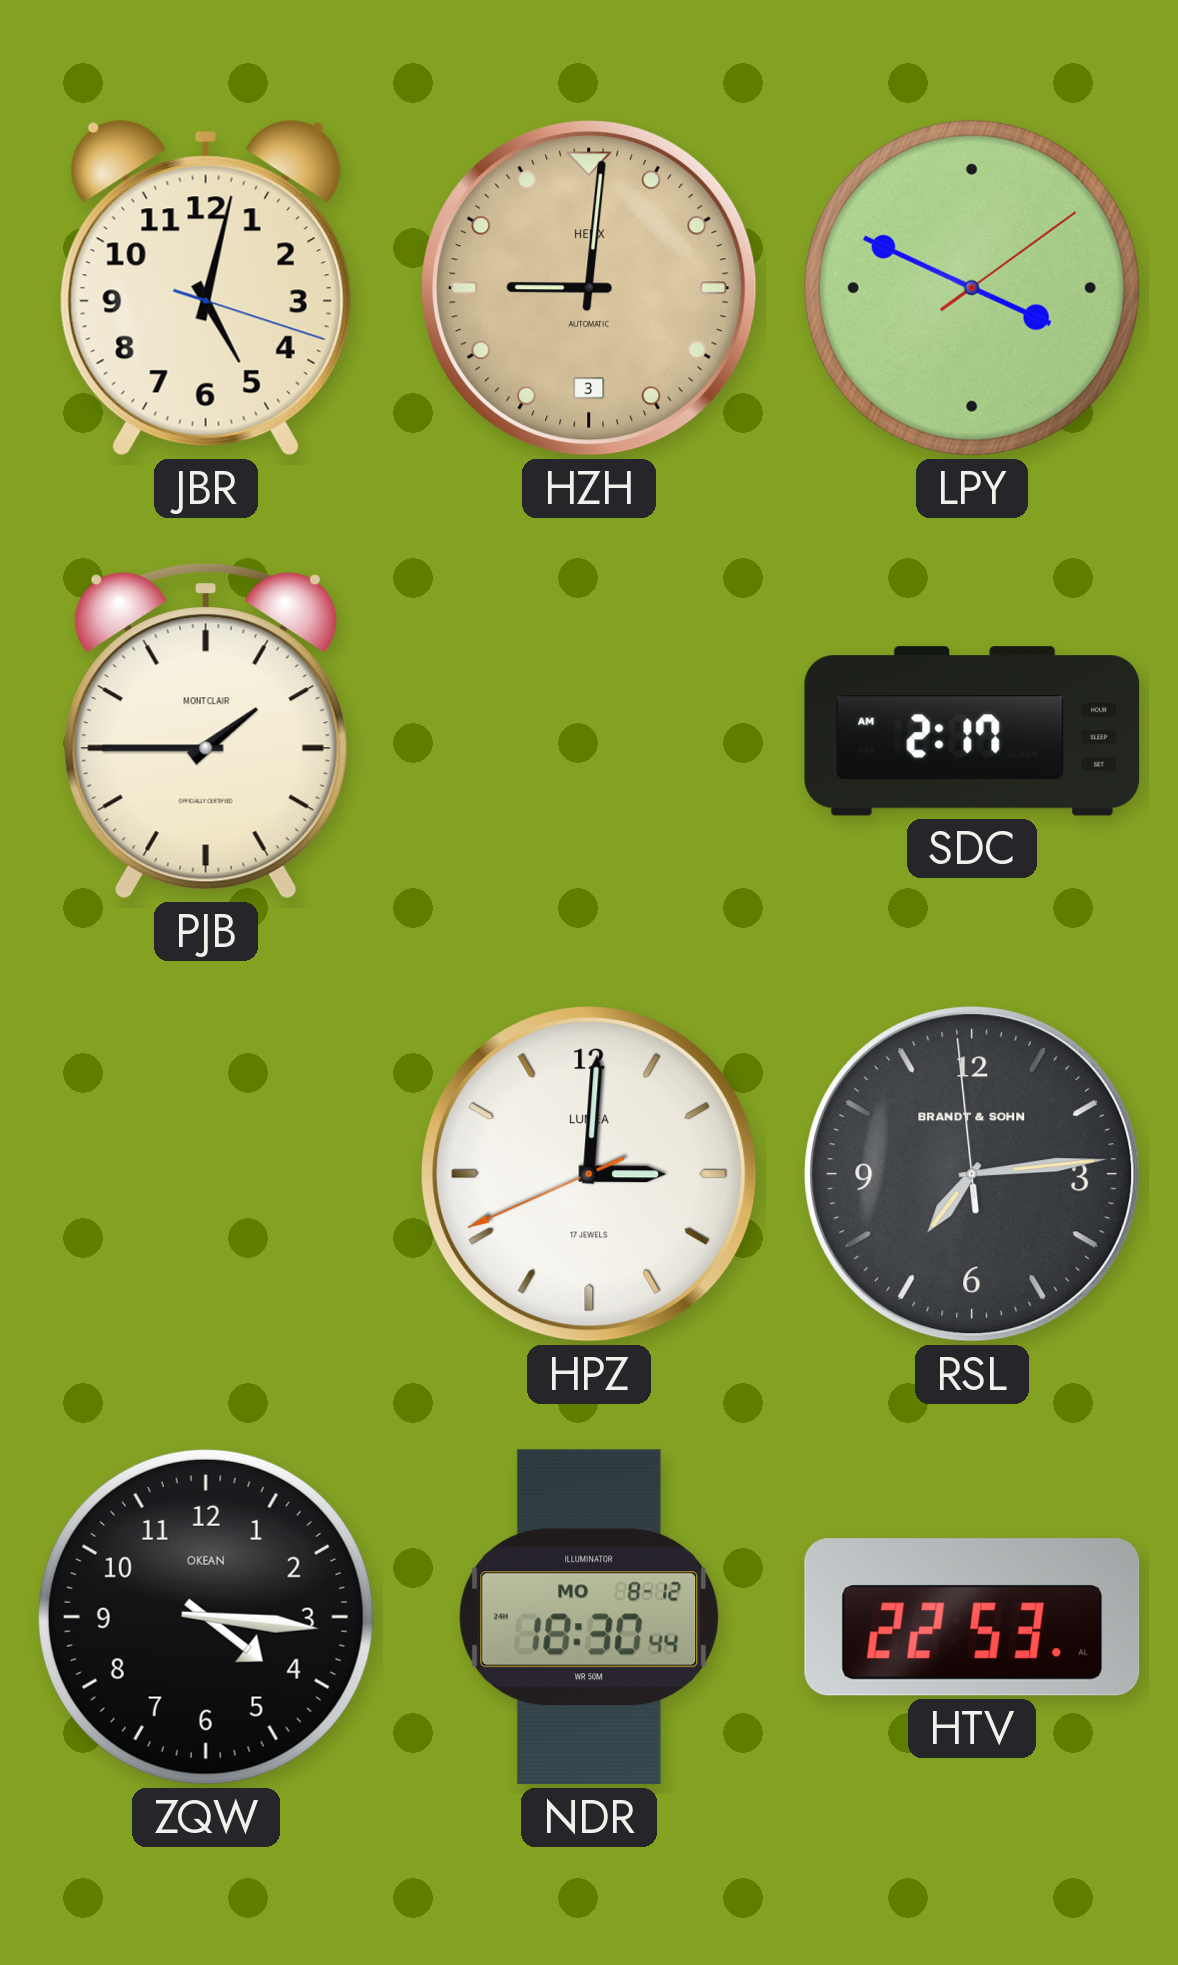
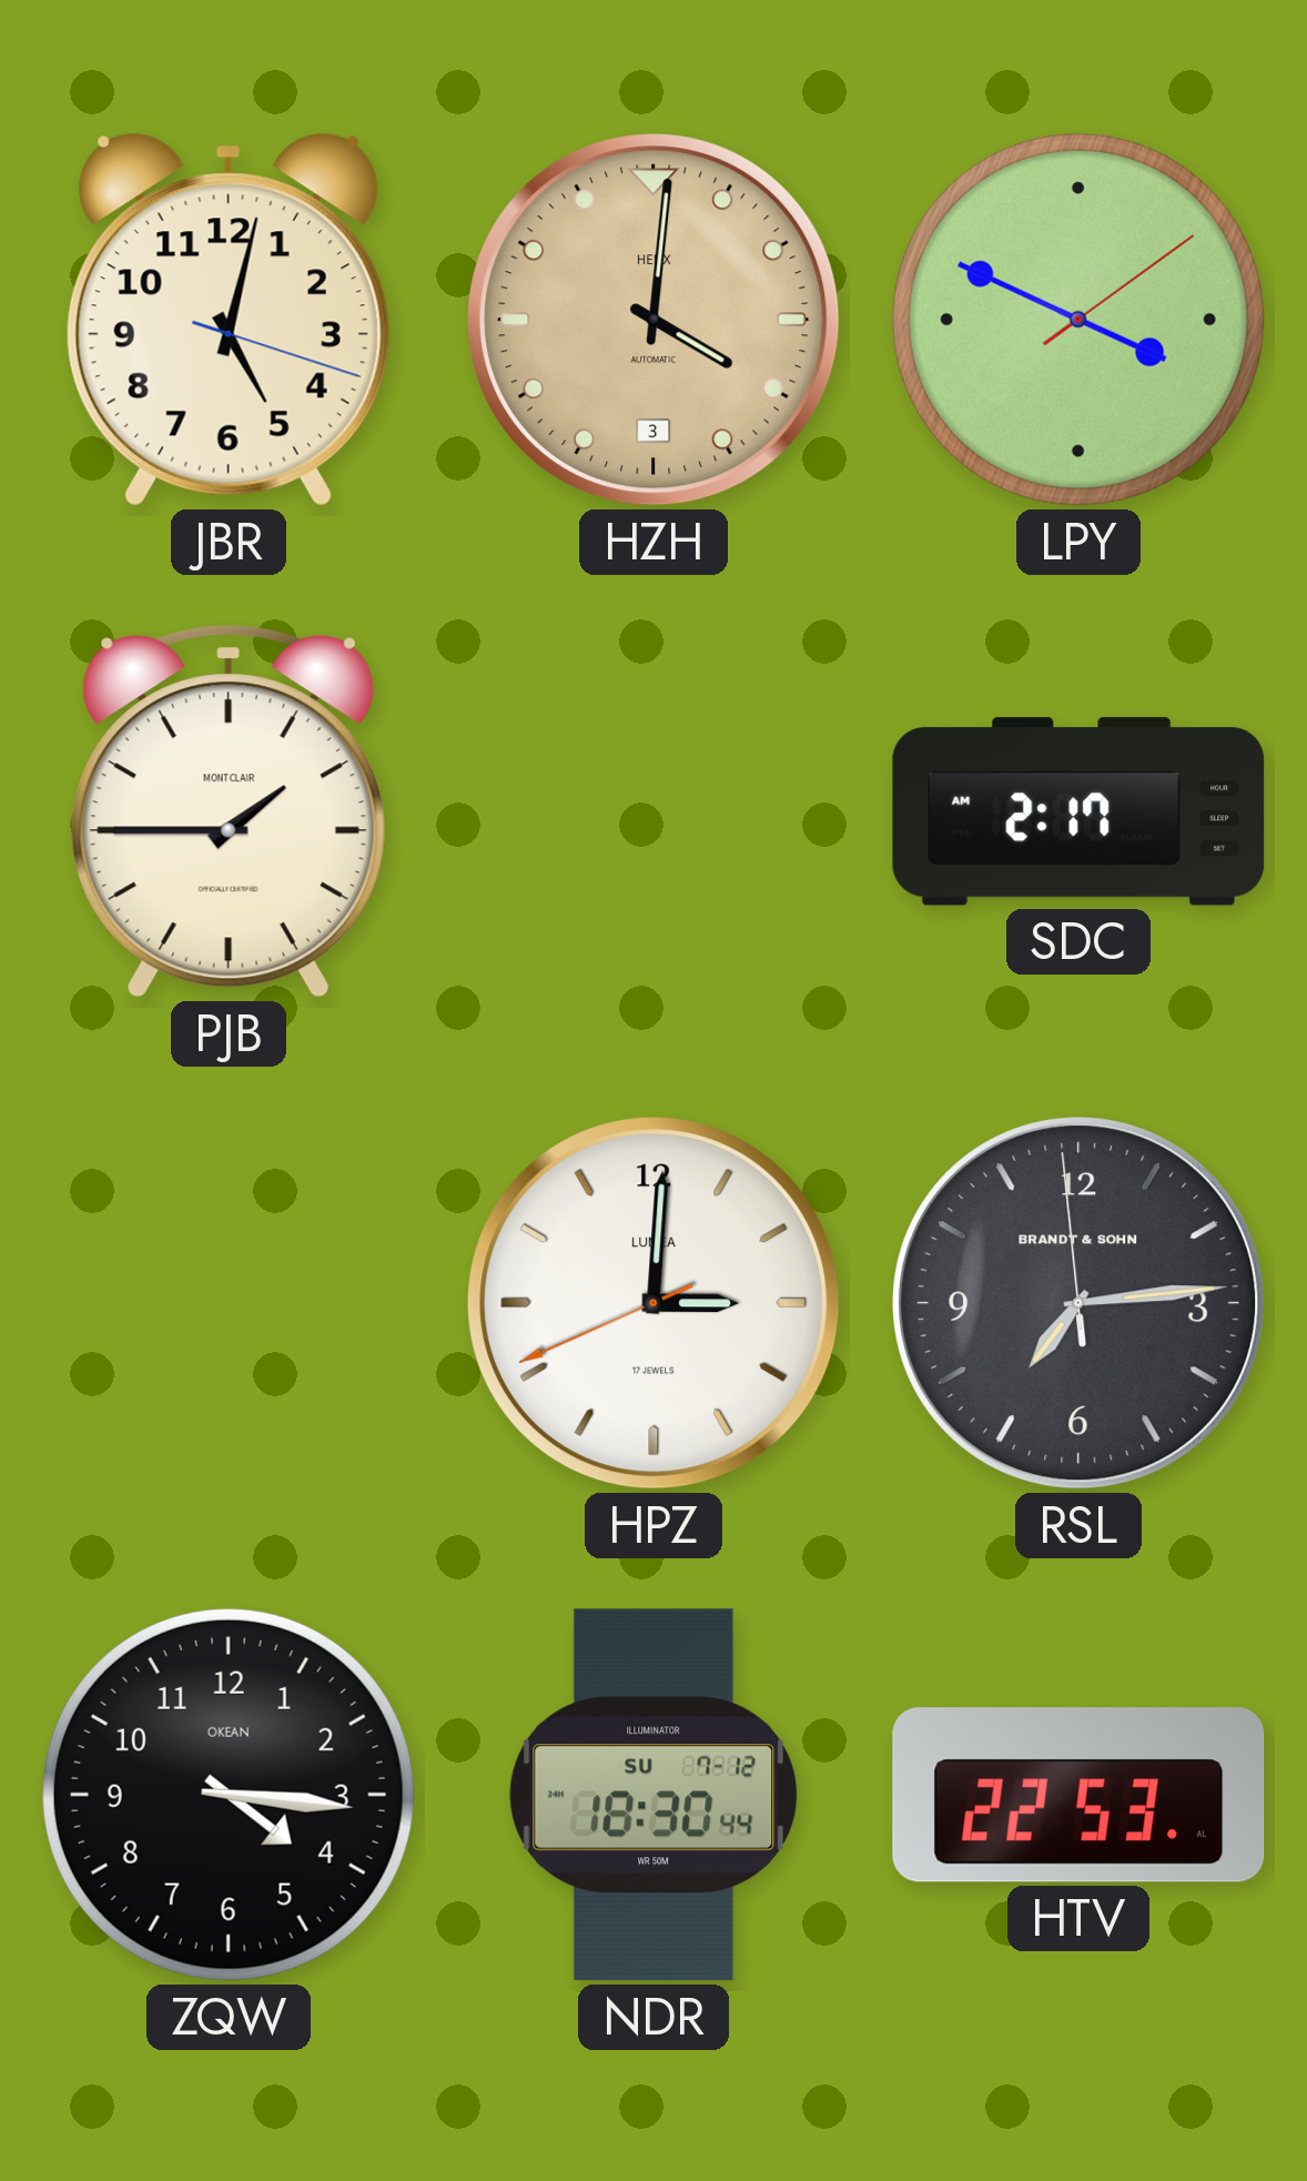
HZH: 9:01 -> 4:01
NDR date: MO 8-12 -> SU 7-12
